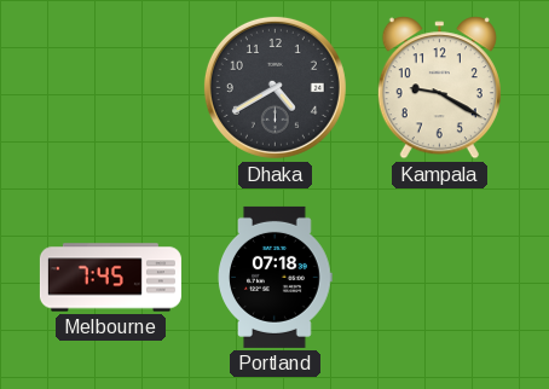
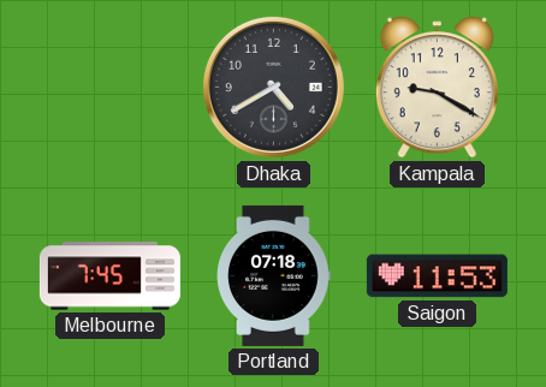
Saigon: none -> 11:53
